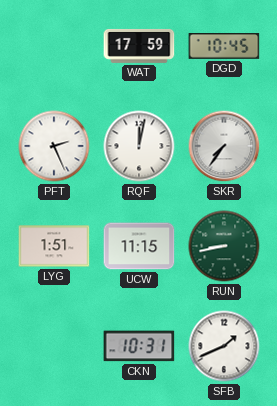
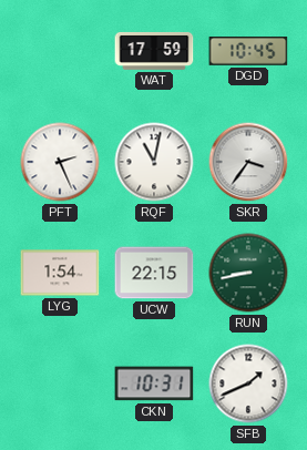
RQF: 12:02 -> 11:02
SKR: 7:36 -> 3:36
LYG: 1:51 -> 1:54
UCW: 11:15 -> 22:15
